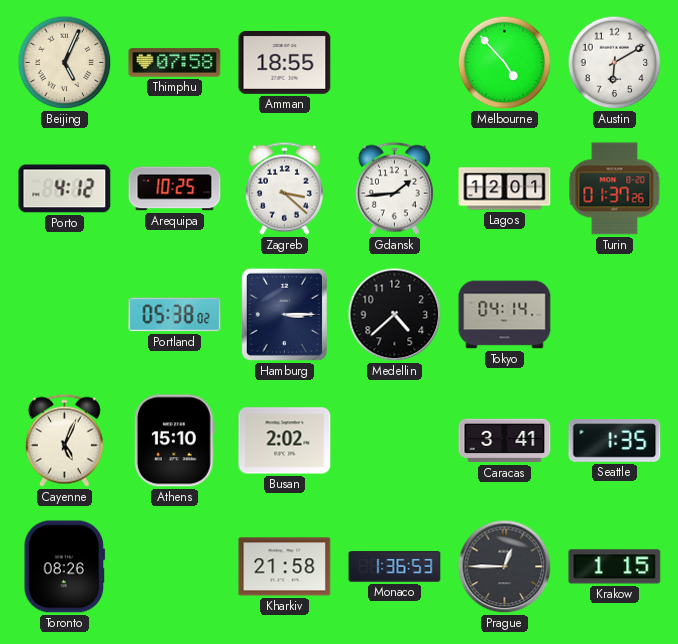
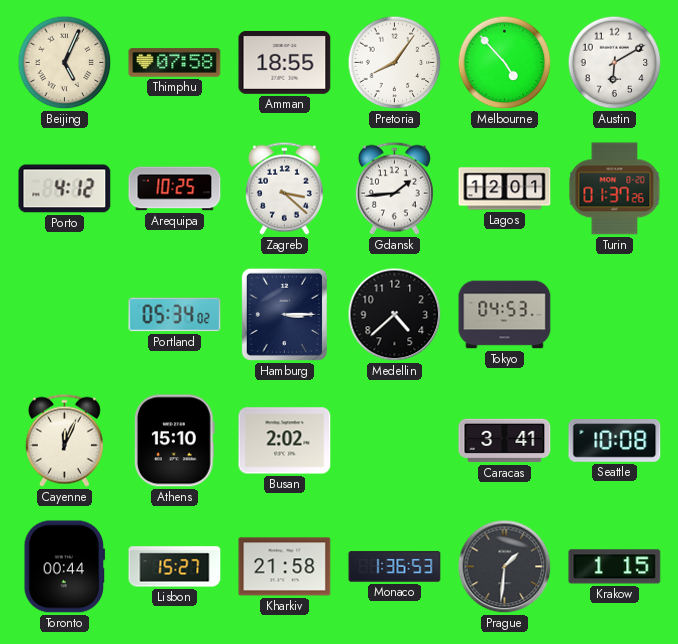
Pretoria: none -> 8:06
Portland: 05:38 -> 05:34
Tokyo: 04:14 -> 04:53
Cayenne: 5:04 -> 12:04
Seattle: 1:35 -> 10:08
Toronto: 08:26 -> 00:44
Lisbon: none -> 15:27
Prague: 12:45 -> 1:31
